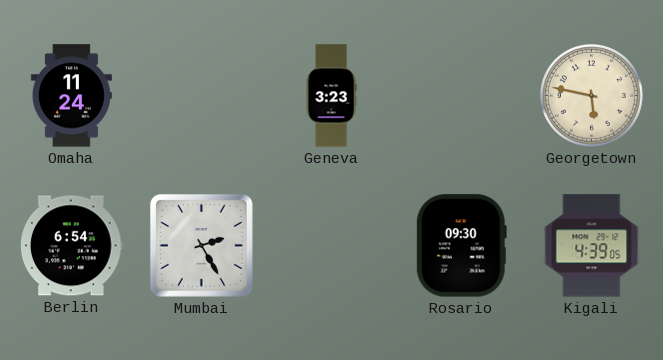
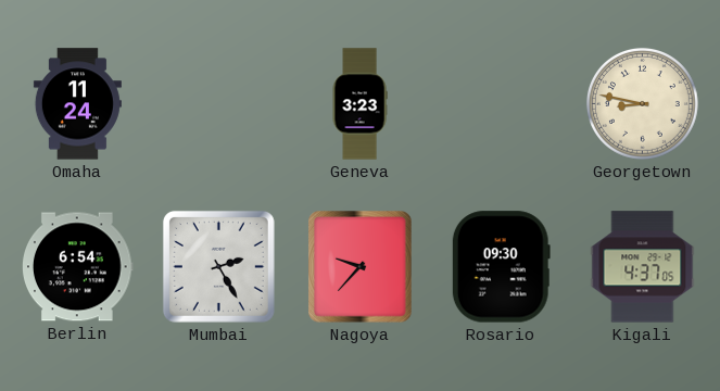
Georgetown: 5:47 -> 8:47
Nagoya: none -> 9:37
Kigali: 4:39 -> 4:37
